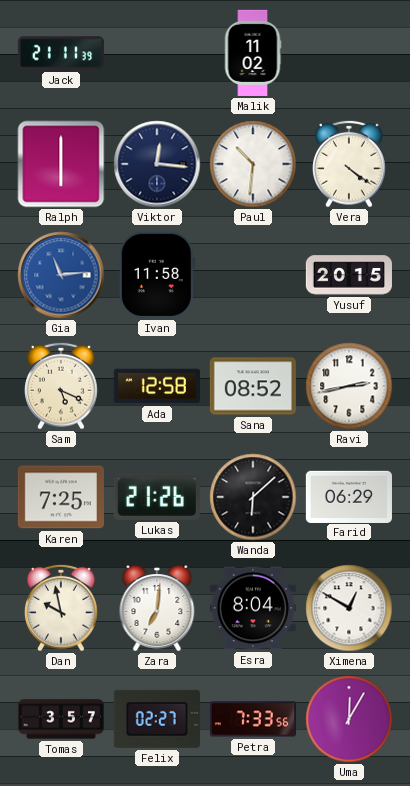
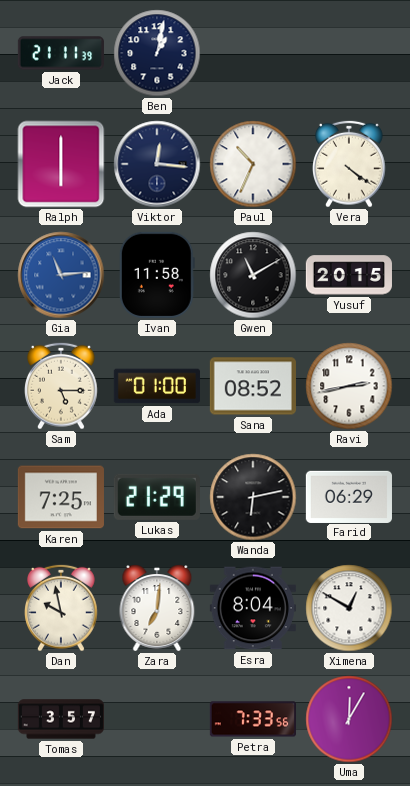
Ben: none -> 1:02
Malik: 11:02 -> none
Paul: 10:31 -> 10:34
Gwen: none -> 11:10
Sam: 5:19 -> 5:15
Ada: 12:58 -> 01:00
Lukas: 21:26 -> 21:29
Wanda: 6:08 -> 6:13
Felix: 02:27 -> none
